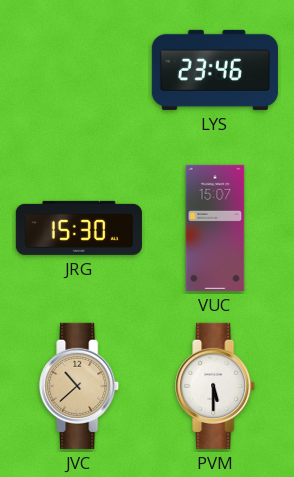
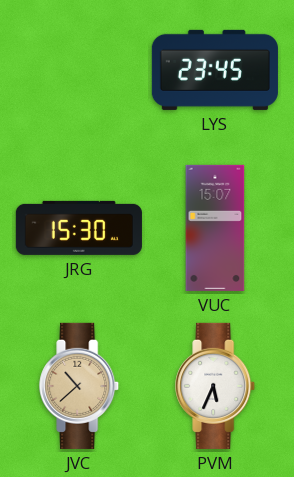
LYS: 23:46 -> 23:45
PVM: 5:30 -> 5:34
